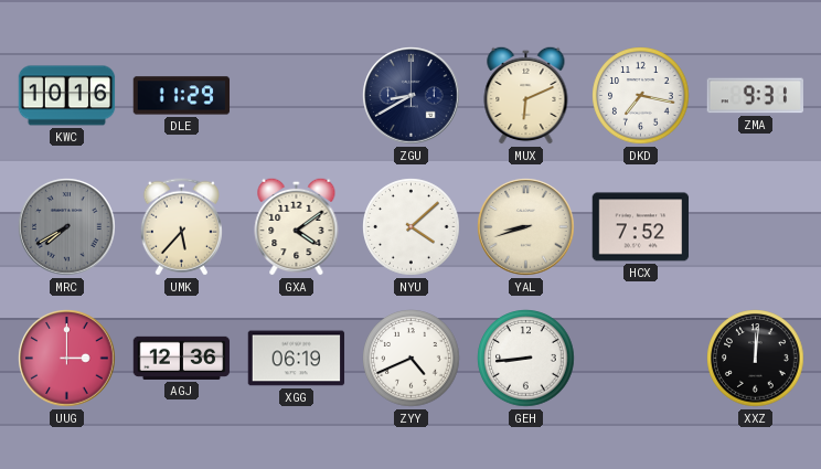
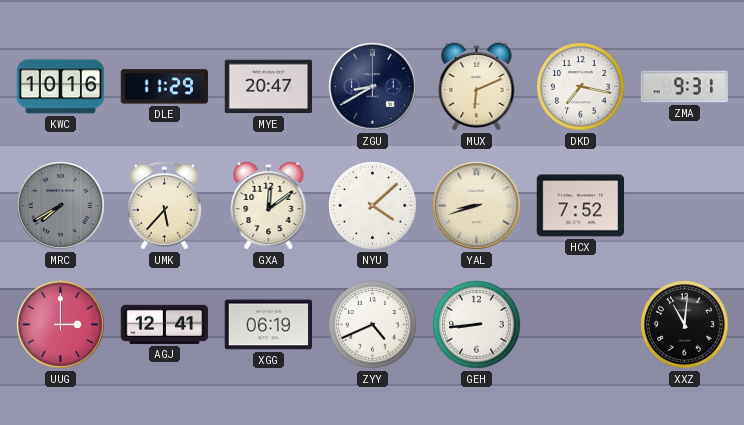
MYE: none -> 20:47
GXA: 4:09 -> 12:09
AGJ: 12:36 -> 12:41
XXZ: 12:01 -> 11:01
